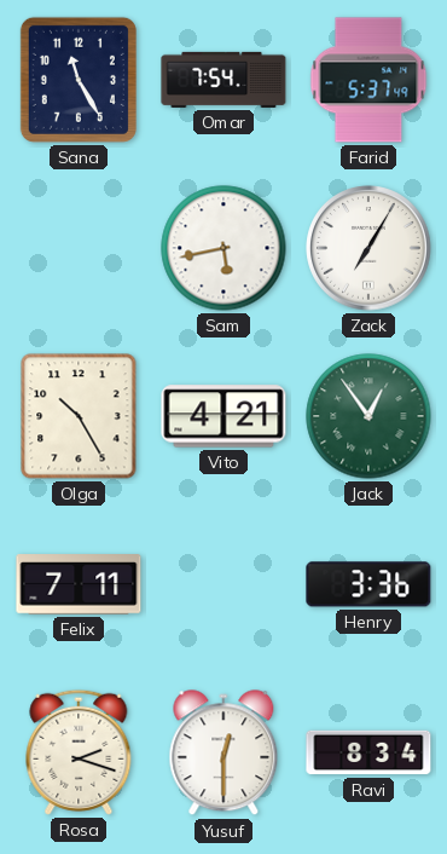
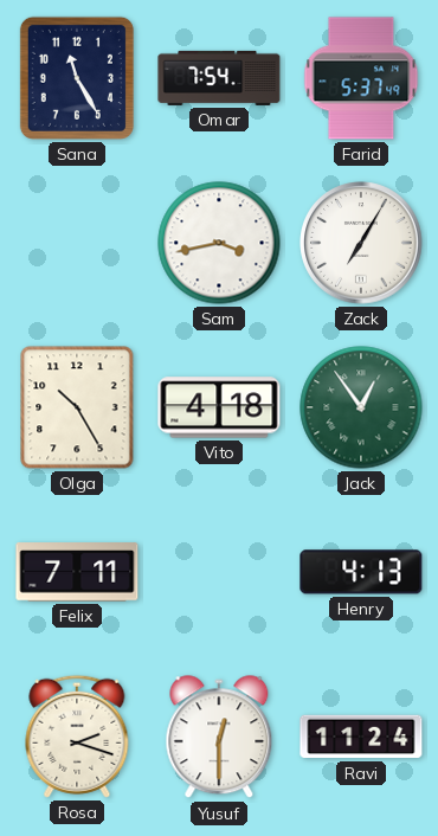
Sam: 5:43 -> 3:43
Vito: 4:21 -> 4:18
Henry: 3:36 -> 4:13
Ravi: 8:34 -> 11:24
